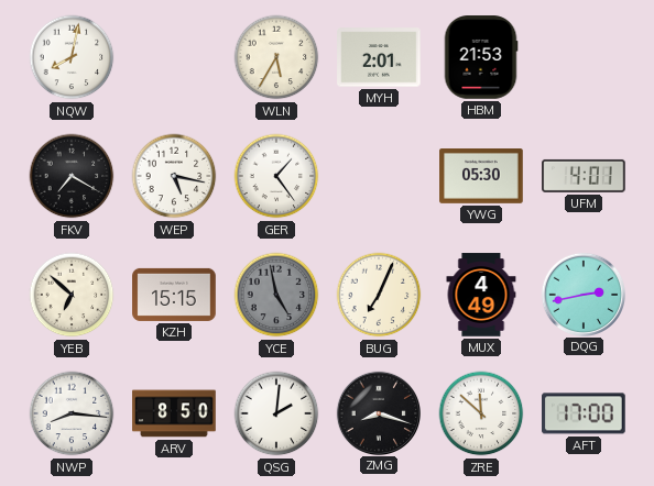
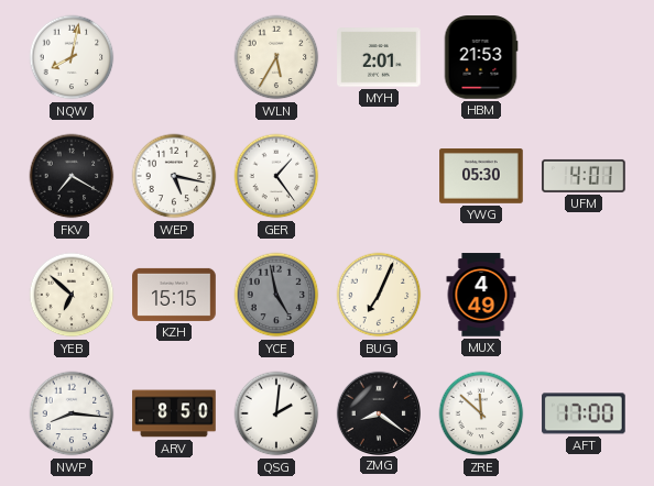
DQG: 2:43 -> none
ZMG: 8:18 -> 8:21
